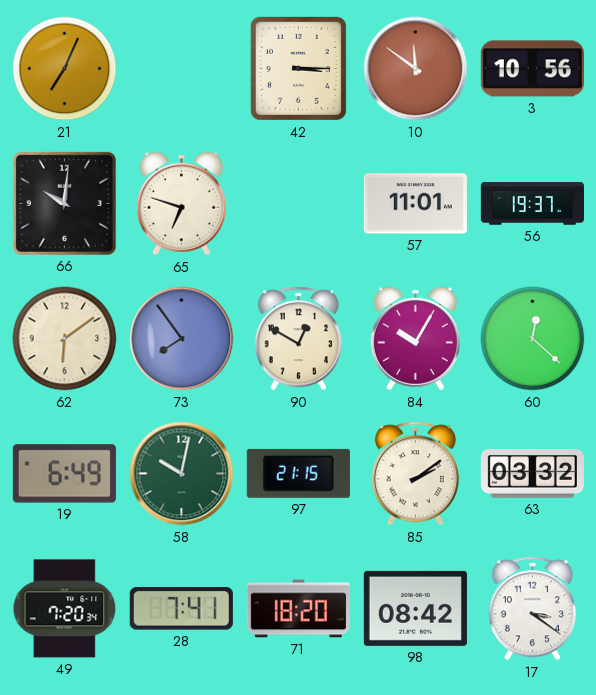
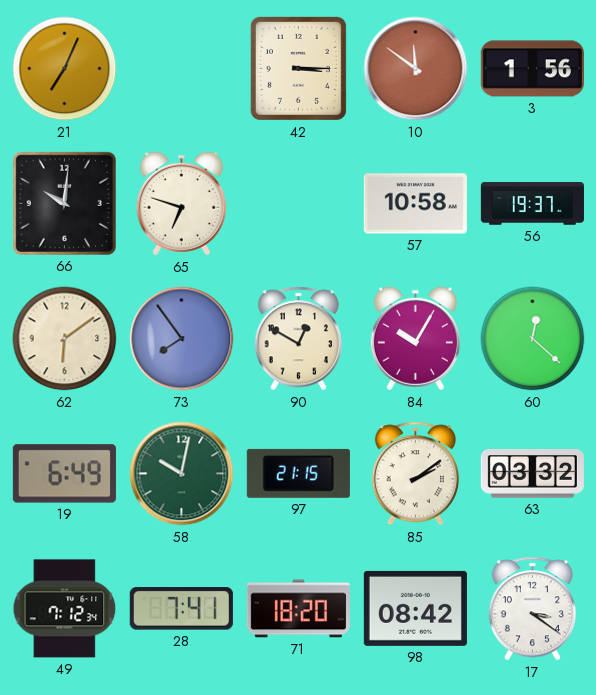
3: 10:56 -> 1:56
57: 11:01 -> 10:58
49: 7:20 -> 7:12
